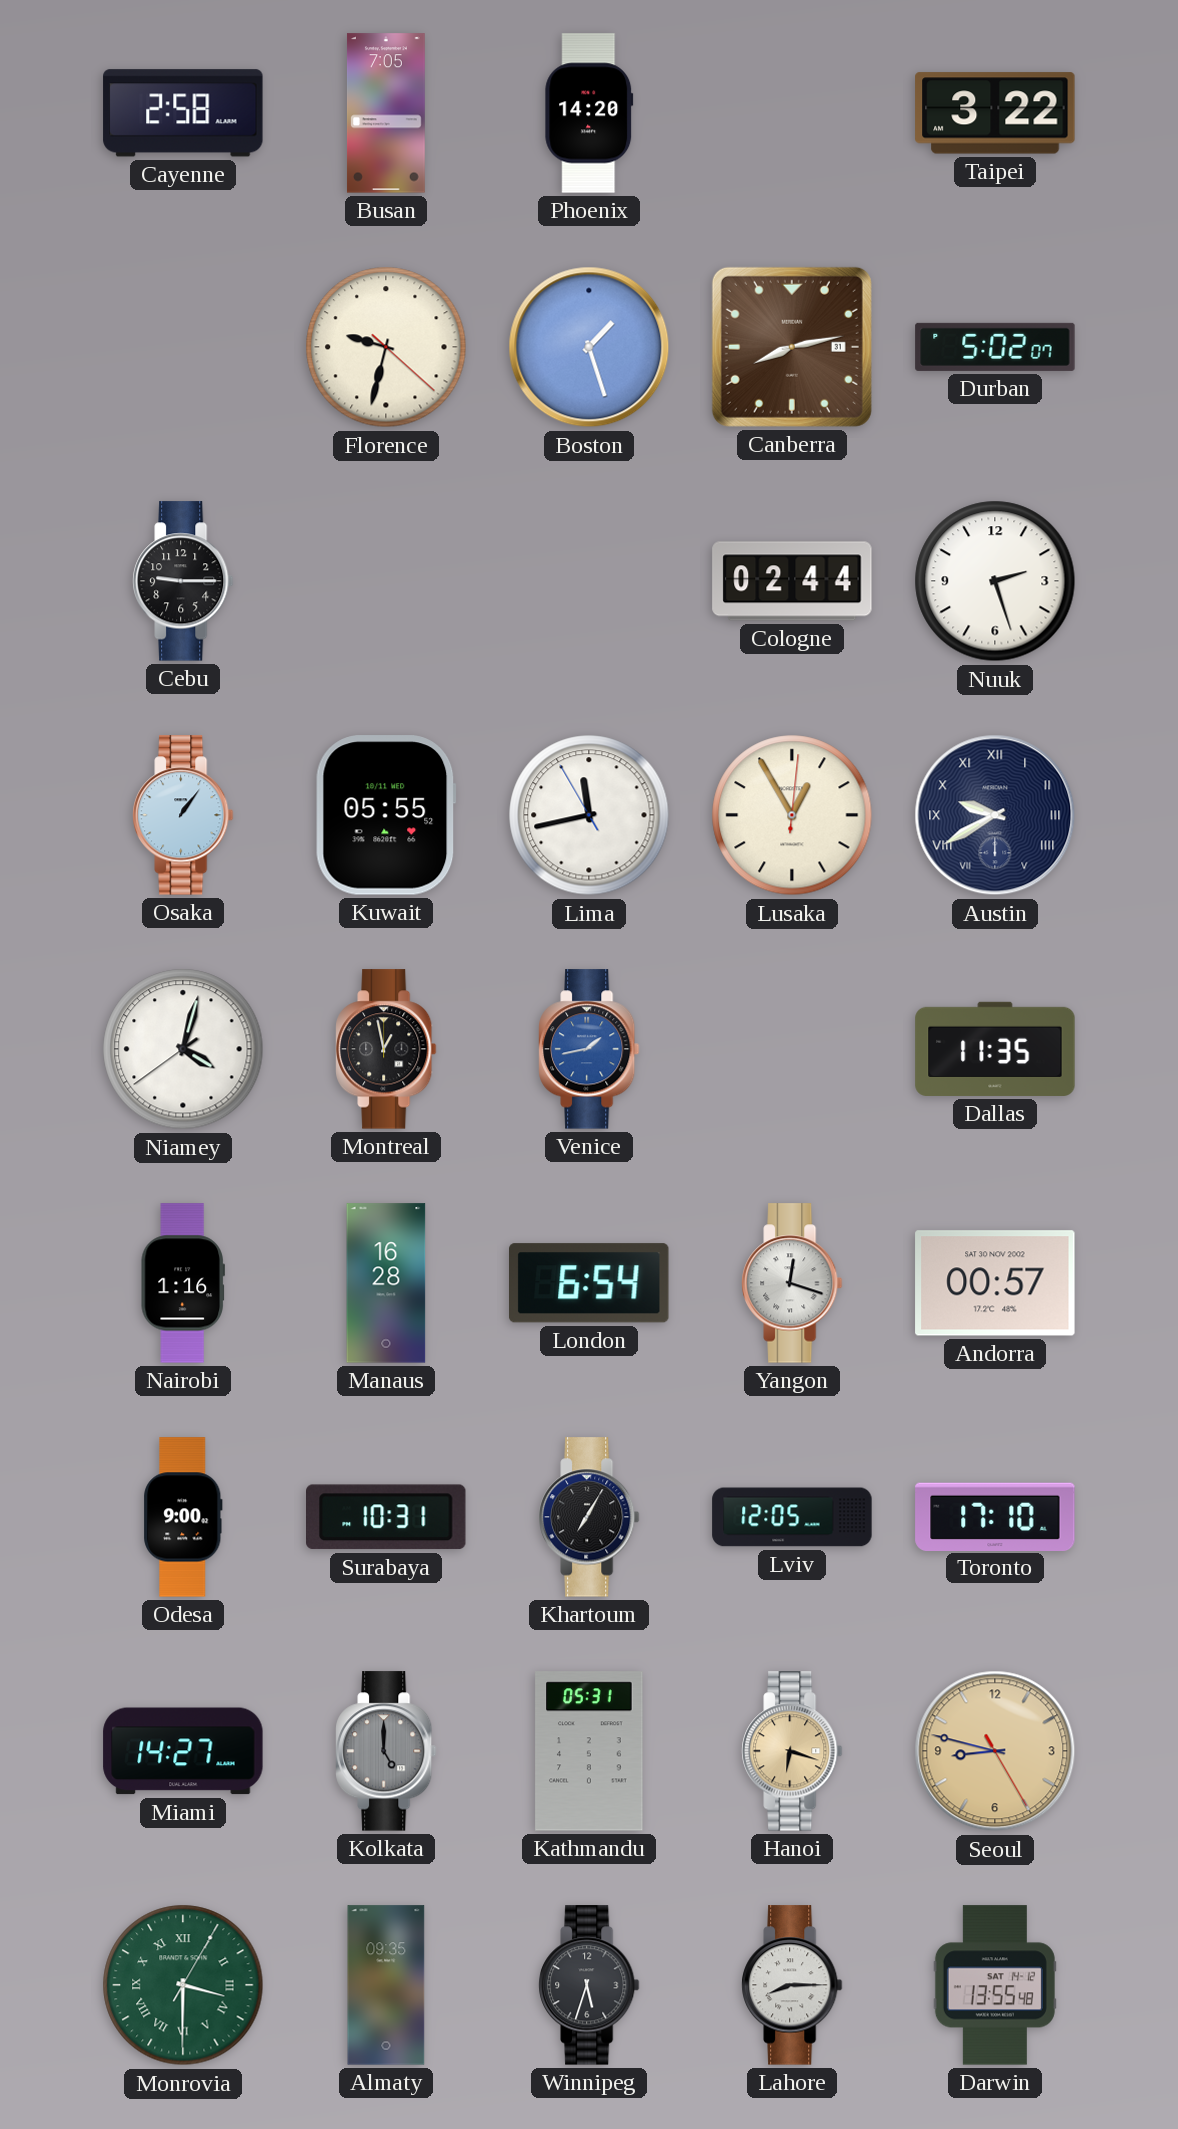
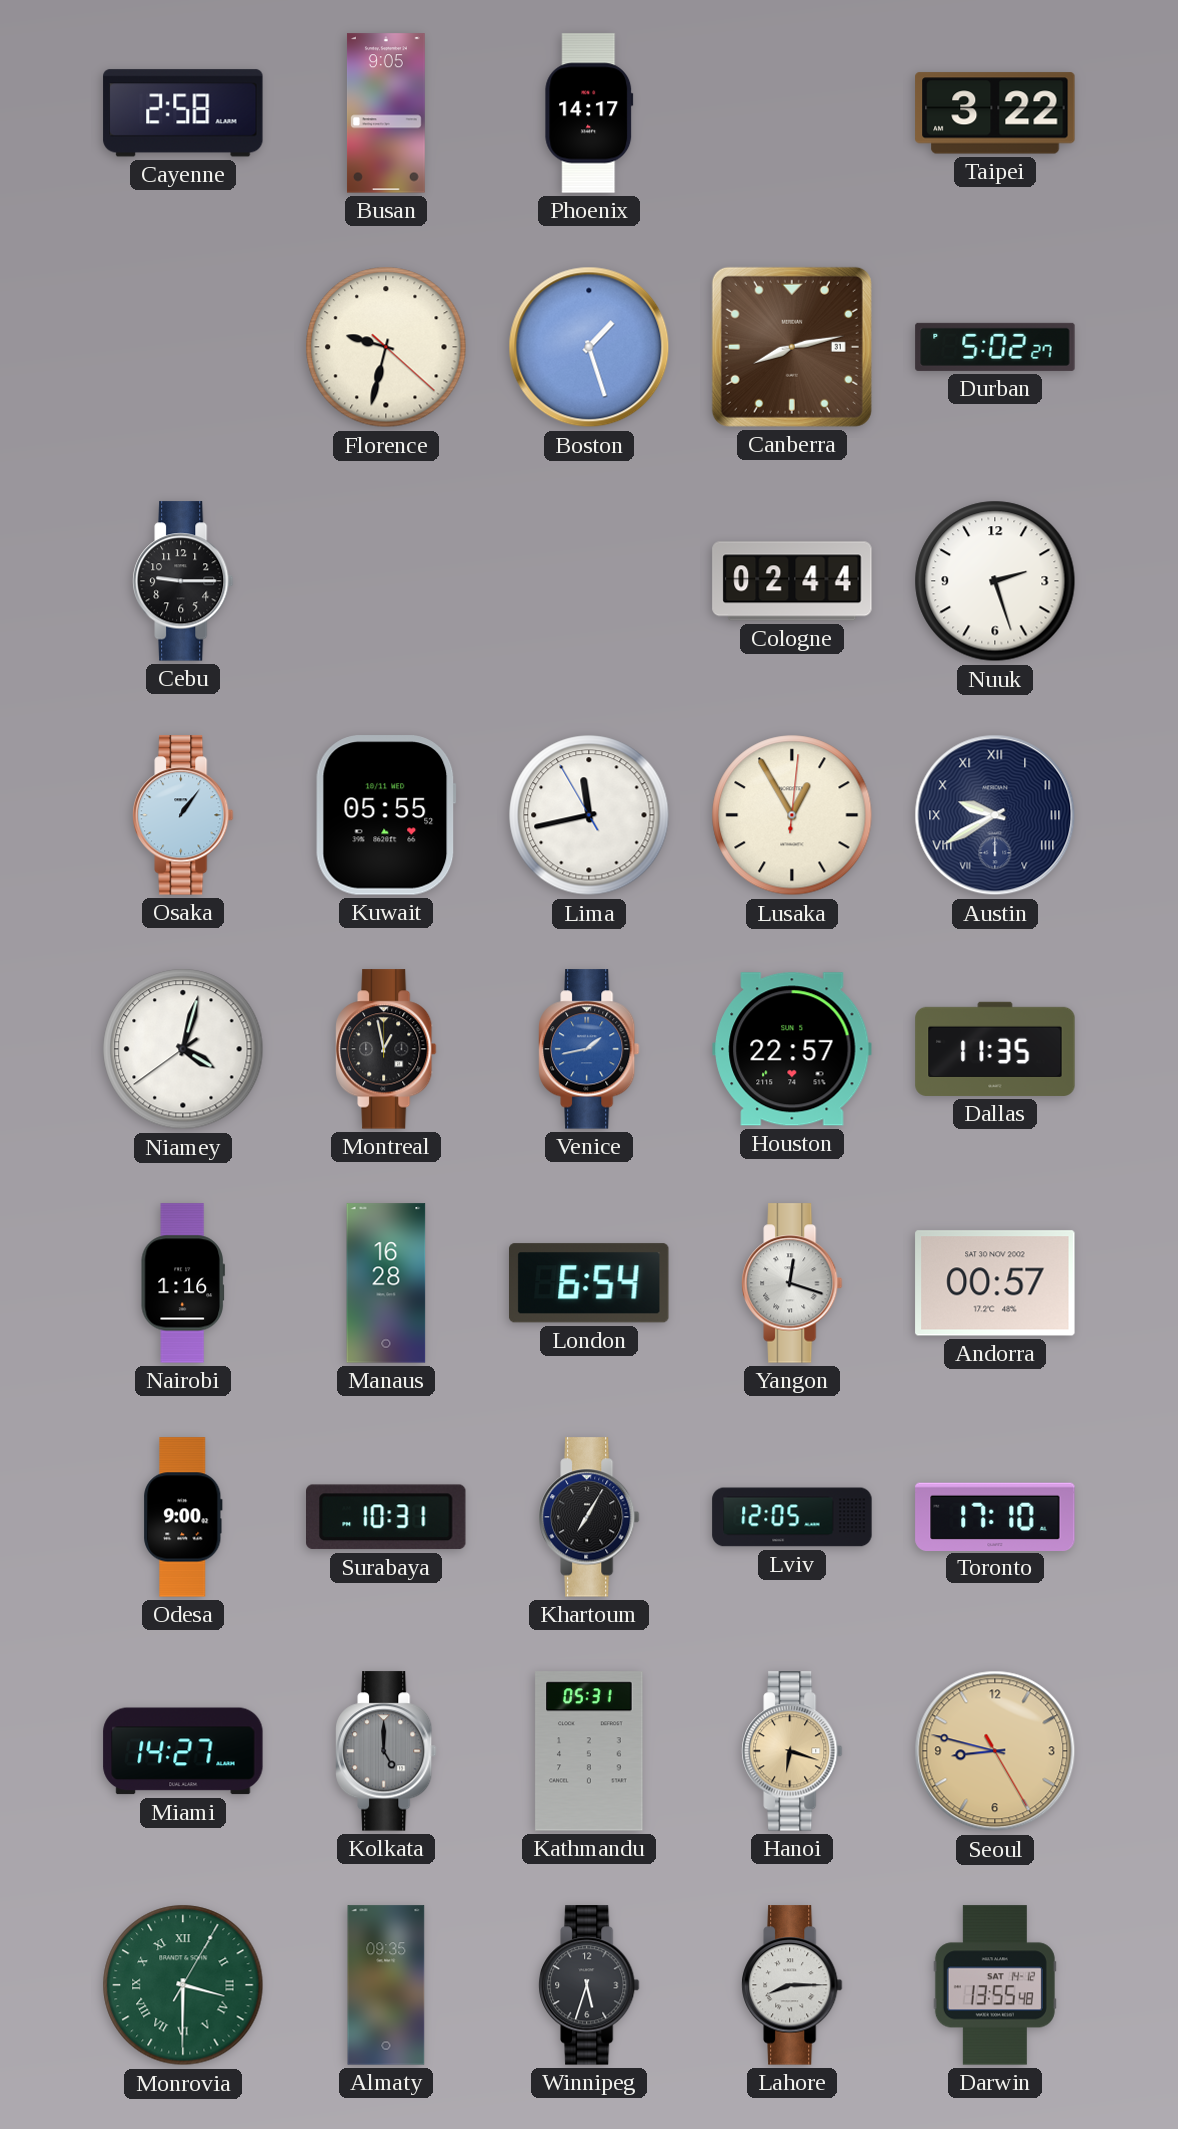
Busan: 7:05 -> 9:05
Phoenix: 14:20 -> 14:17
Durban: 5:02:07 -> 5:02:27
Houston: none -> 22:57
